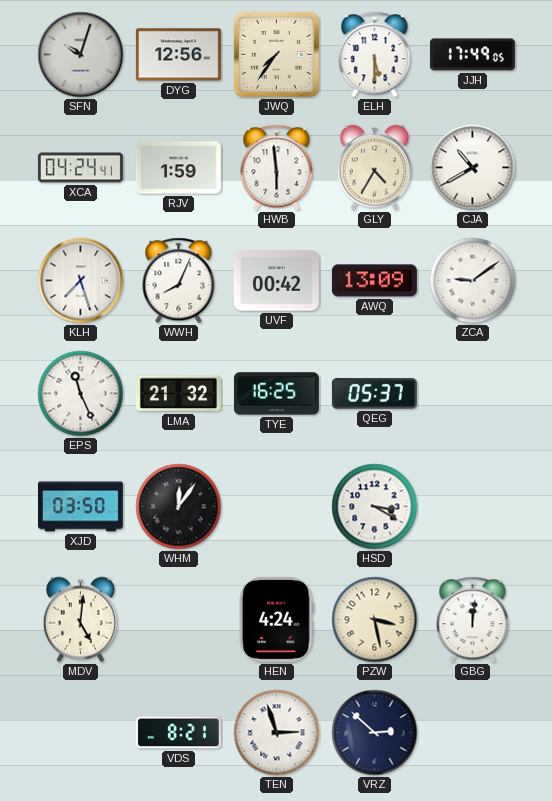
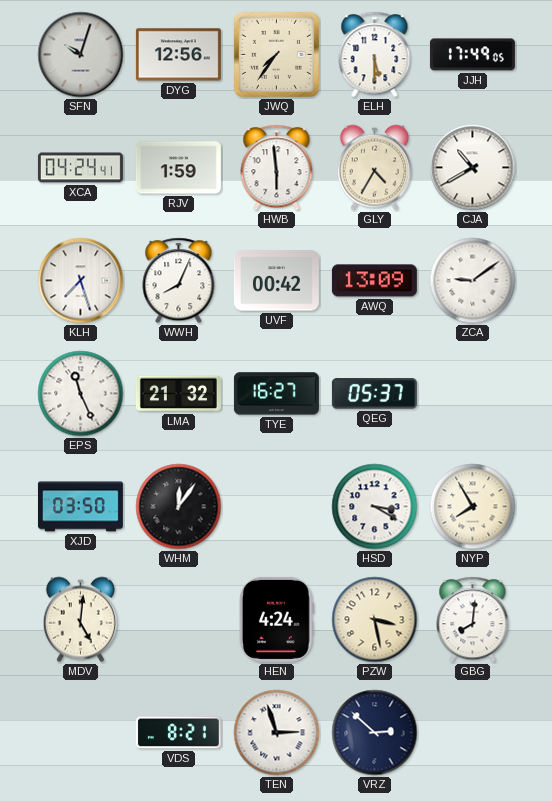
TYE: 16:25 -> 16:27
NYP: none -> 7:55
GBG: 12:01 -> 8:01
